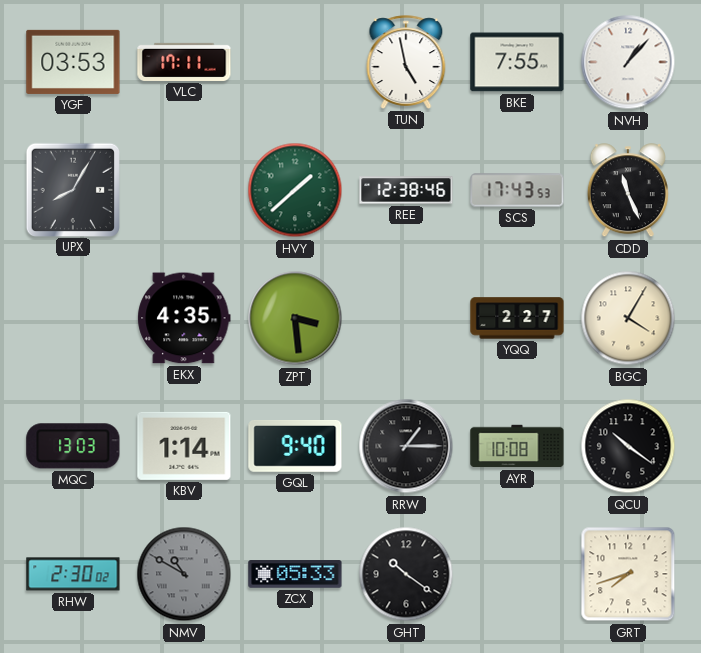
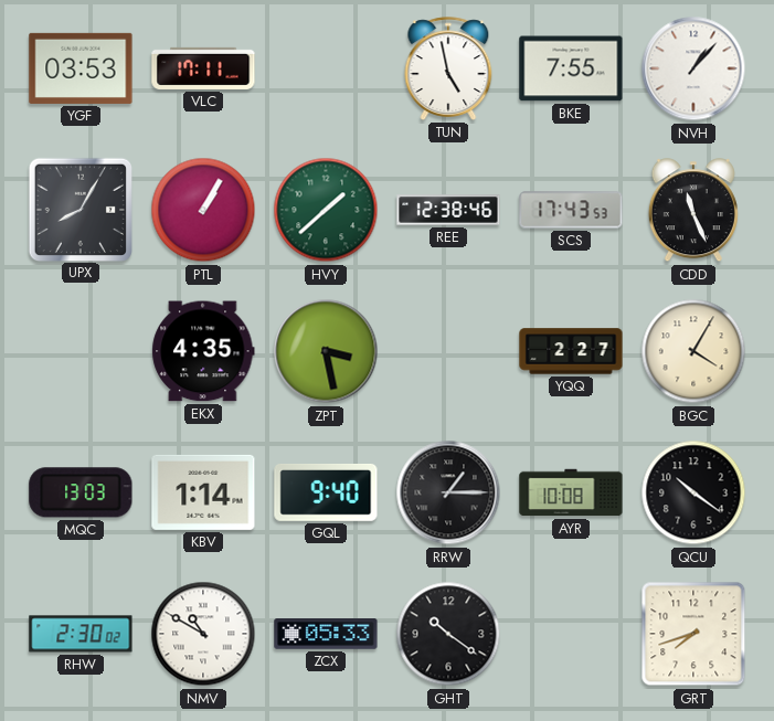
PTL: none -> 1:05
ZPT: 3:29 -> 3:28
NMV dial: grey -> white
